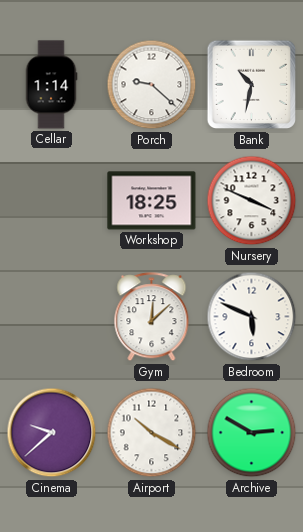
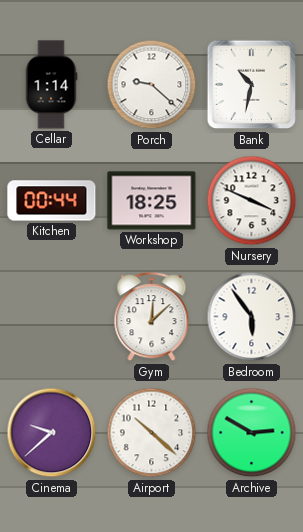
Kitchen: none -> 00:44
Bedroom: 5:49 -> 5:54
Airport: 10:20 -> 10:22
